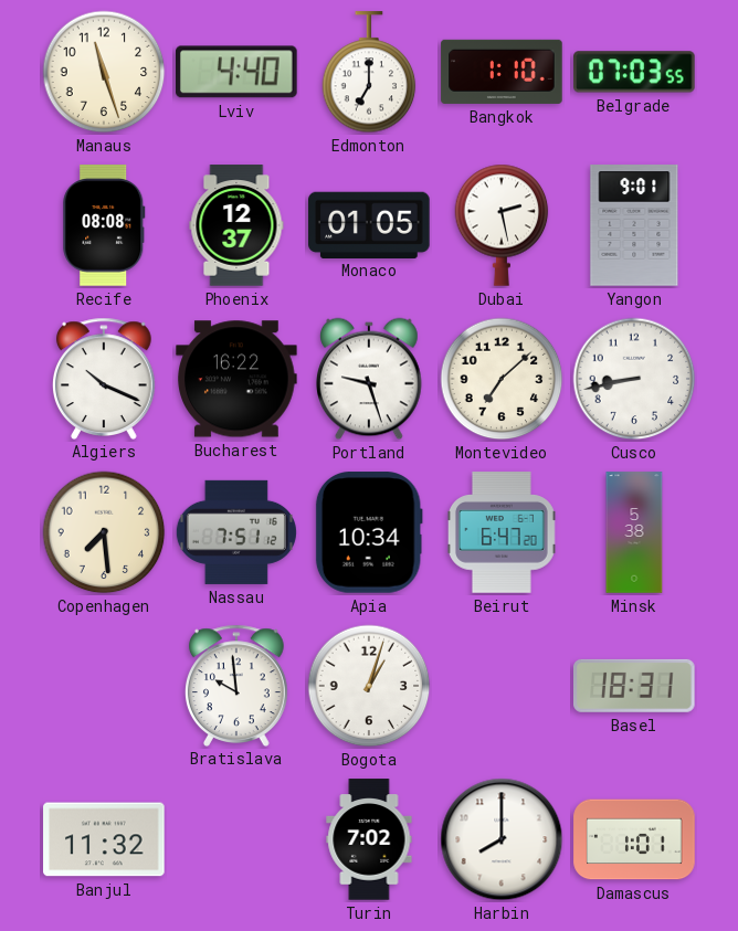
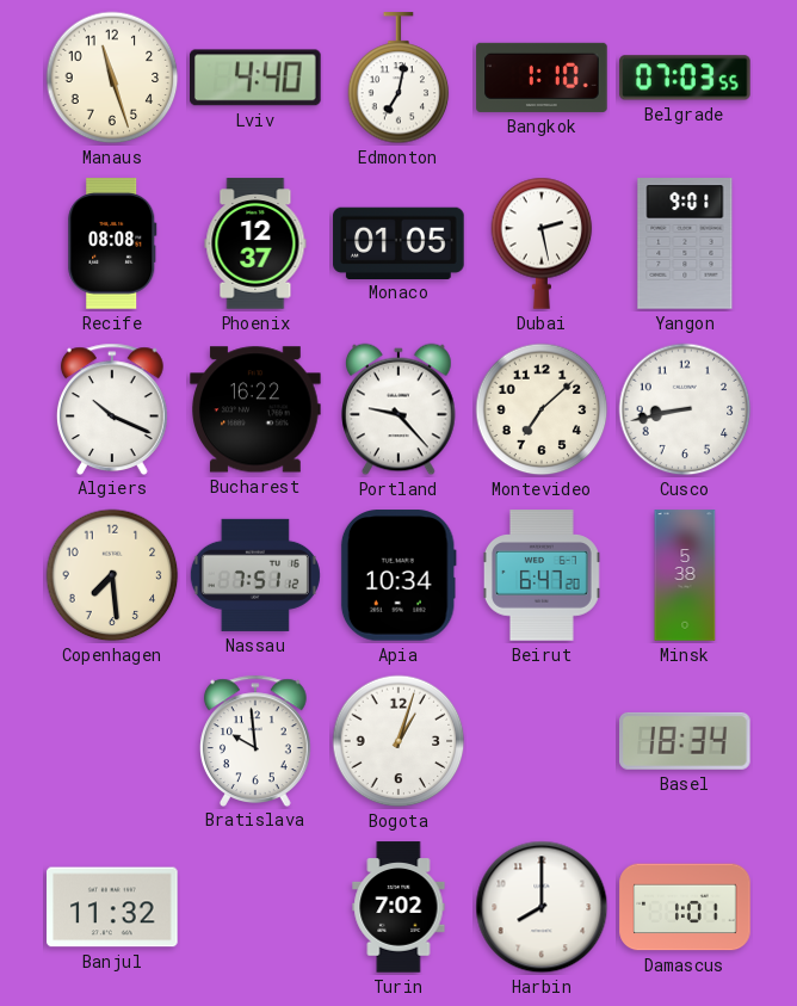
Edmonton: 7:00 -> 7:02
Portland: 9:27 -> 9:23
Basel: 18:31 -> 18:34
